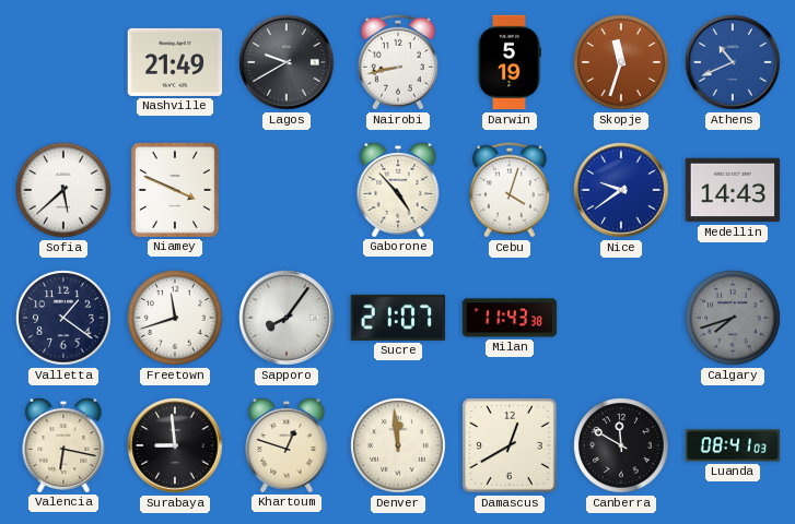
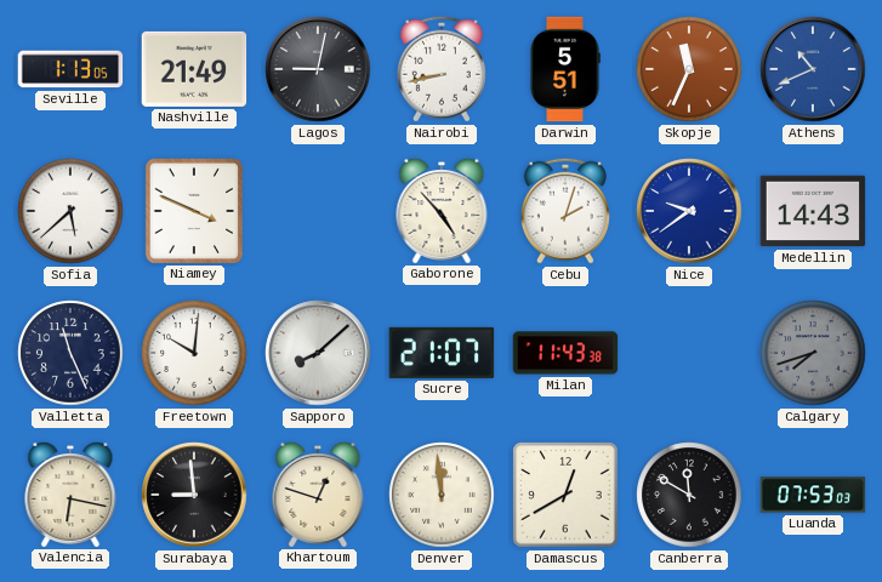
Seville: none -> 1:13
Lagos: 9:40 -> 9:02
Darwin: 5:19 -> 5:51
Skopje: 11:33 -> 11:34
Cebu: 4:03 -> 2:03
Valletta: 1:21 -> 11:26
Freetown: 11:42 -> 10:01
Sapporo: 8:06 -> 8:08
Luanda: 08:41 -> 07:53
